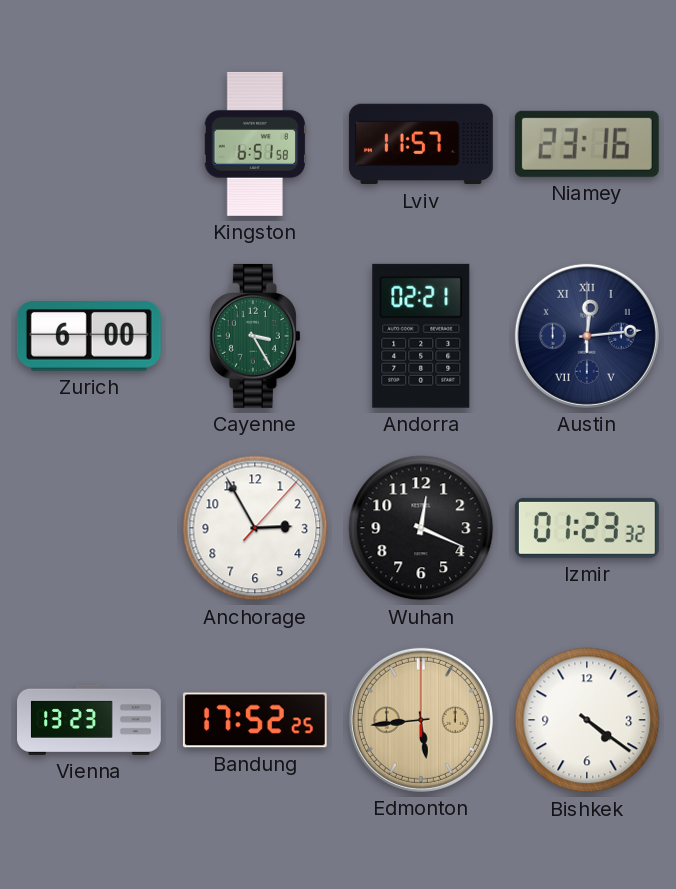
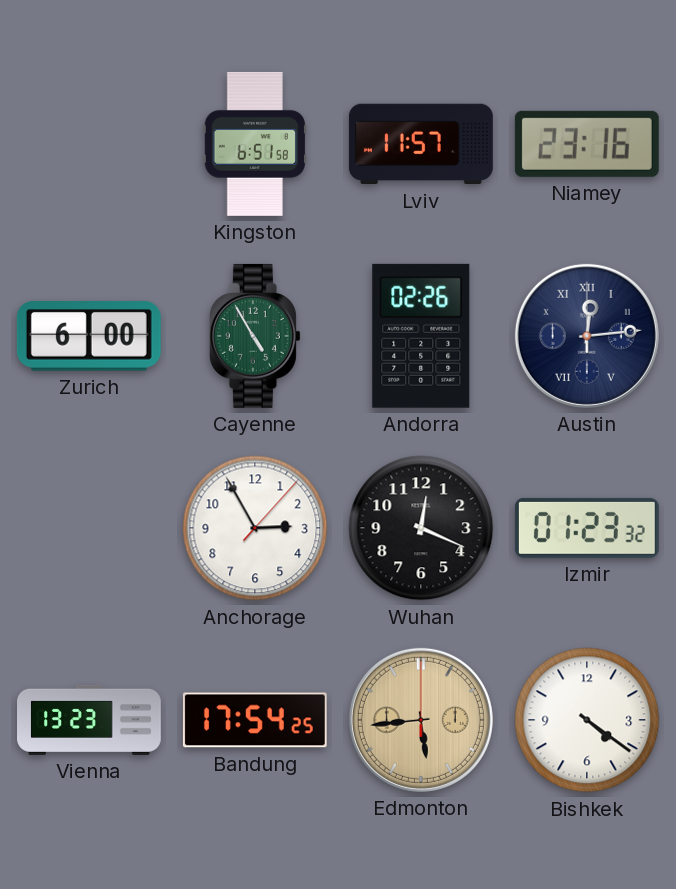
Cayenne: 3:25 -> 4:55
Andorra: 02:21 -> 02:26
Bandung: 17:52 -> 17:54
